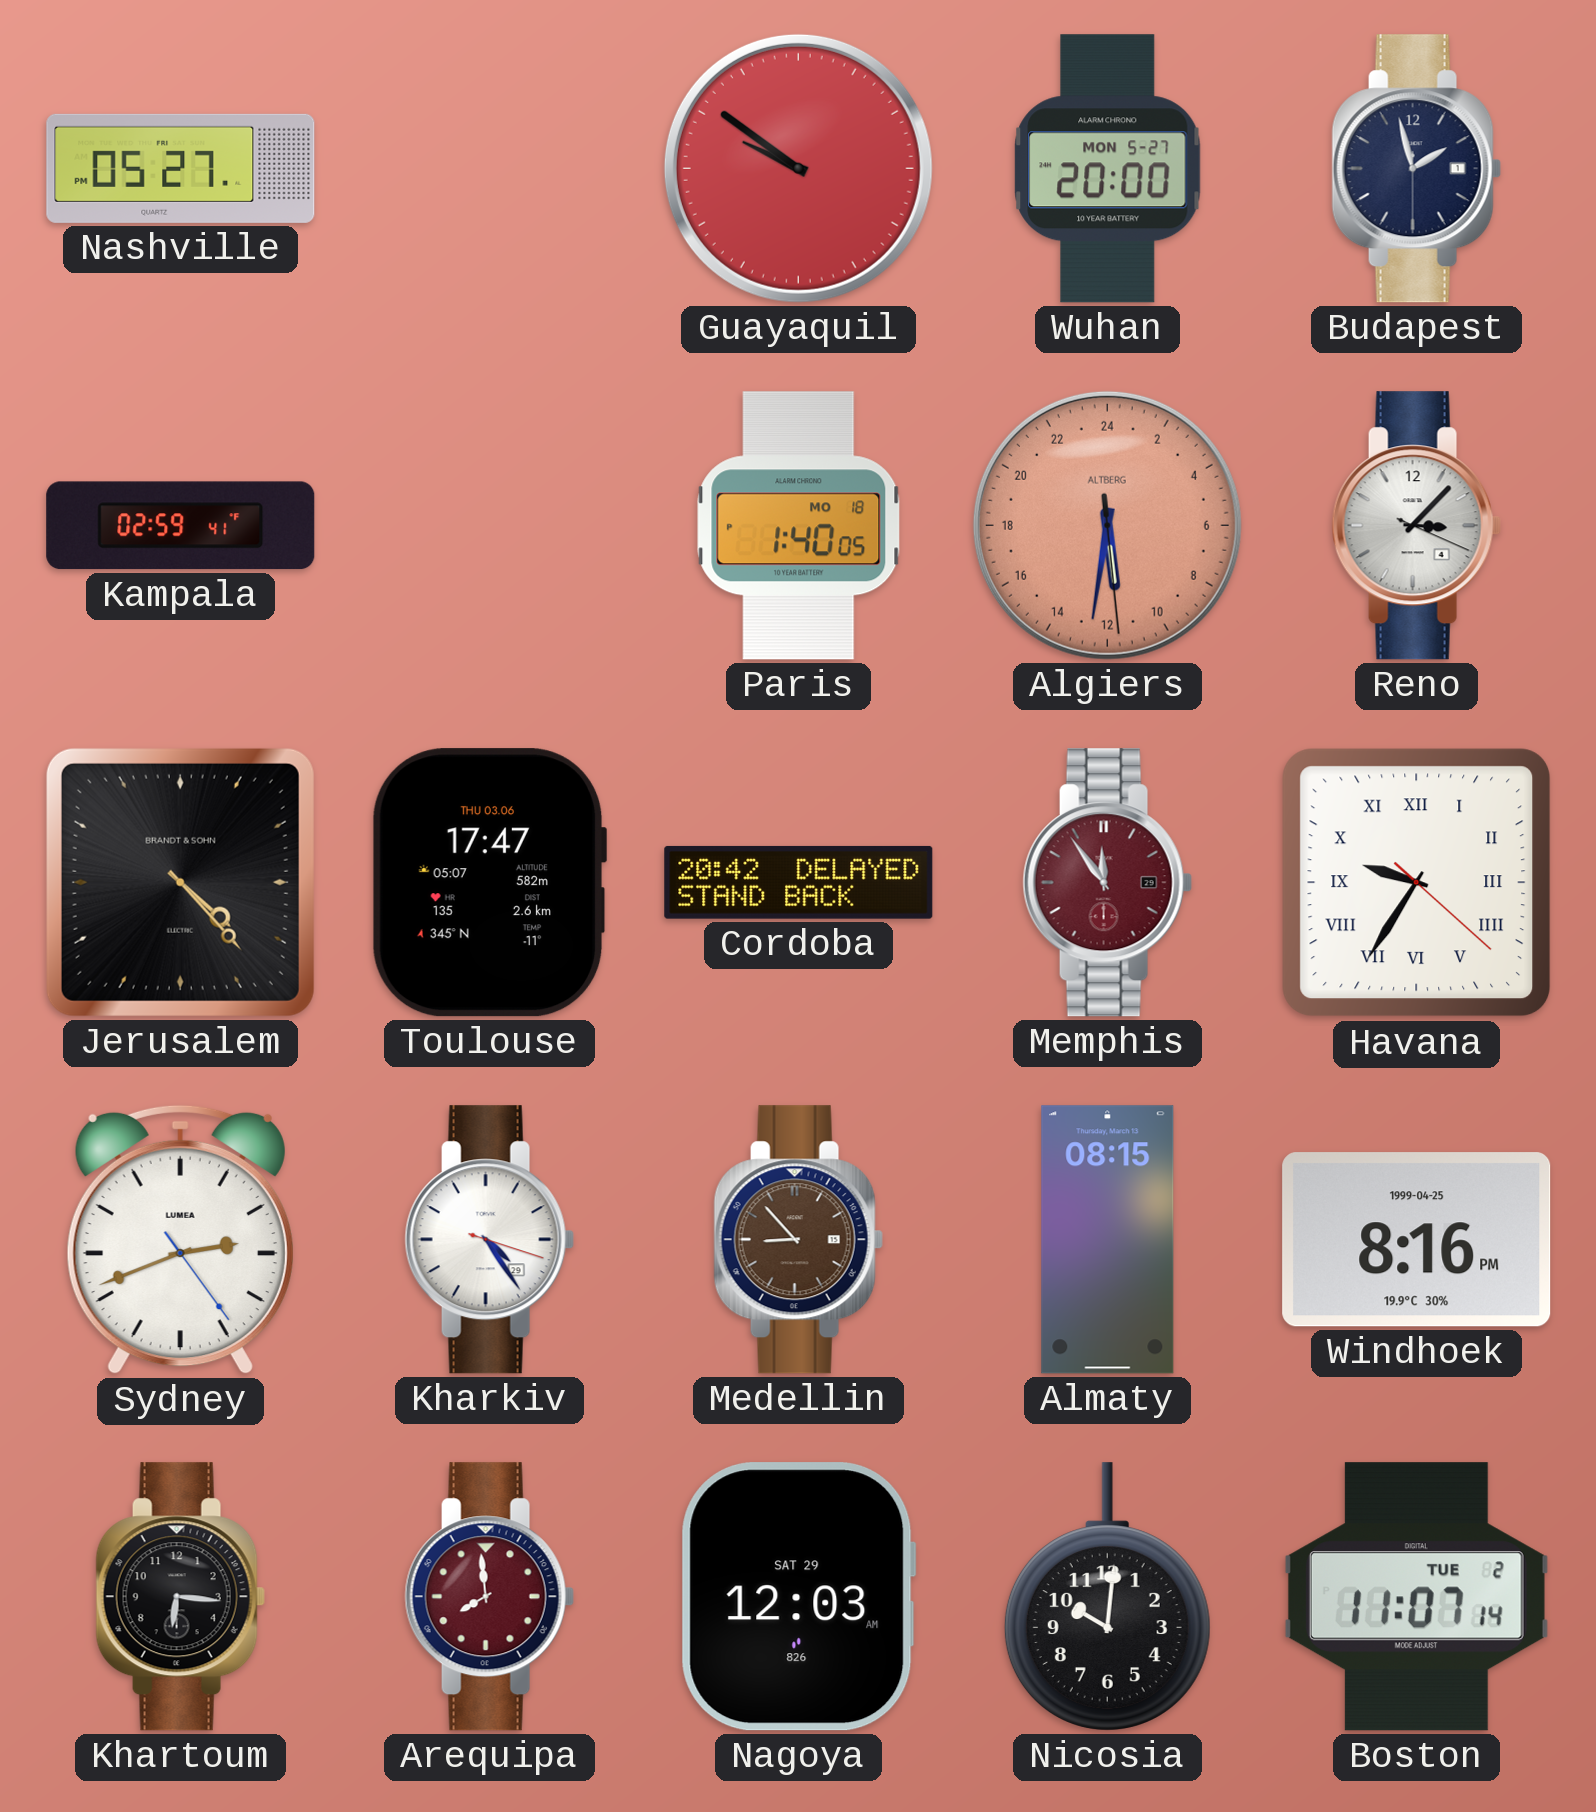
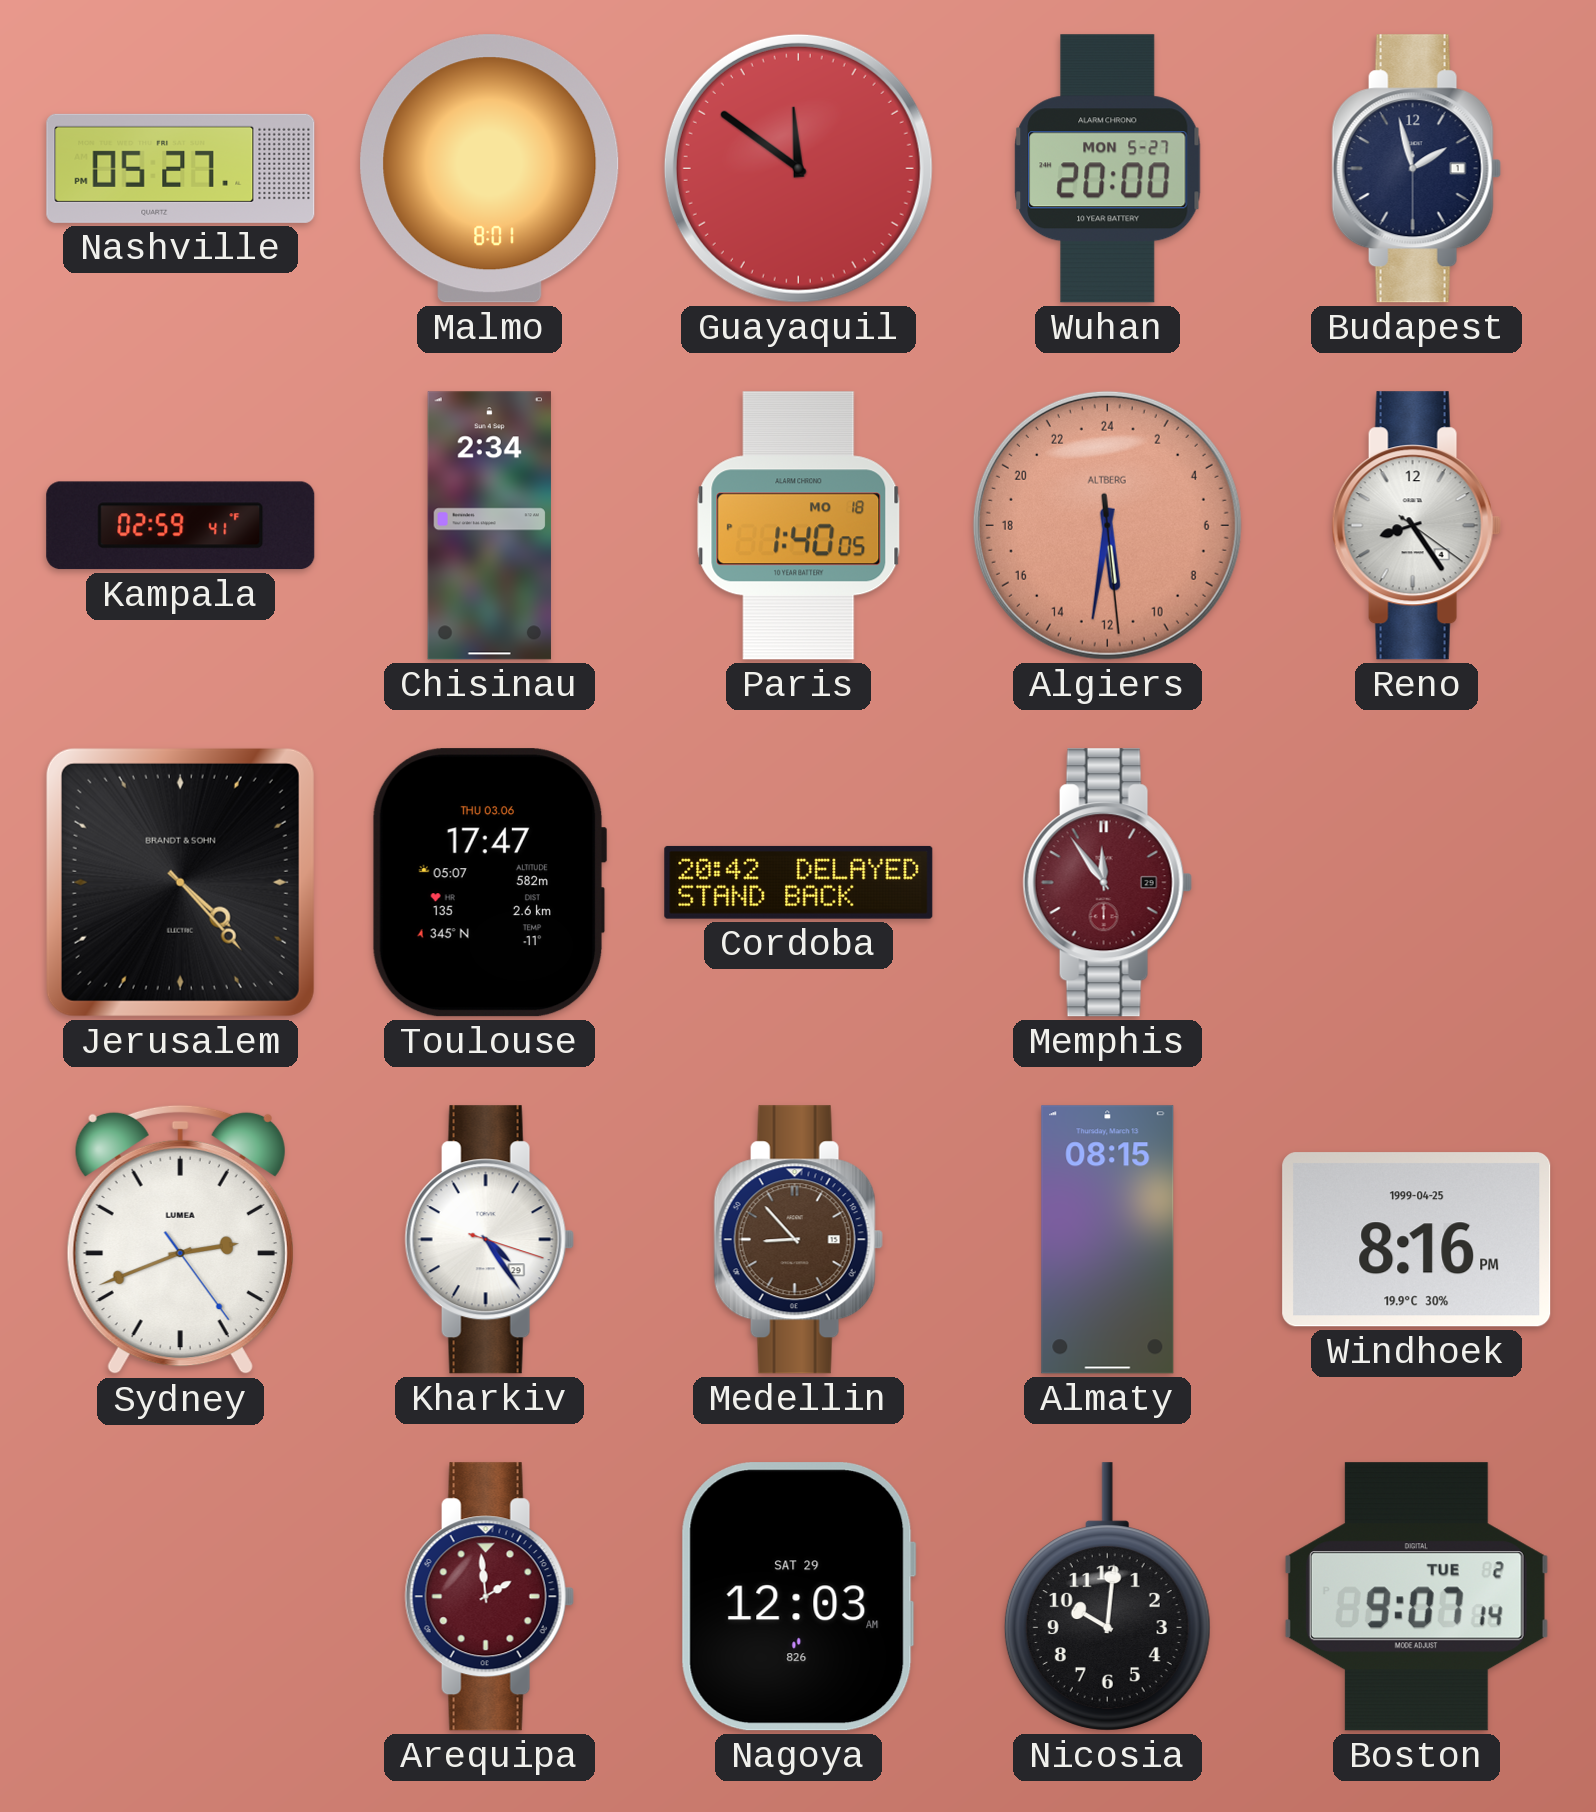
Malmo: none -> 8:01
Guayaquil: 9:51 -> 11:51
Chisinau: none -> 2:34
Reno: 3:07 -> 8:24
Havana: 9:35 -> none
Khartoum: 6:16 -> none
Arequipa: 7:59 -> 1:59
Boston: 11:07 -> 9:07
